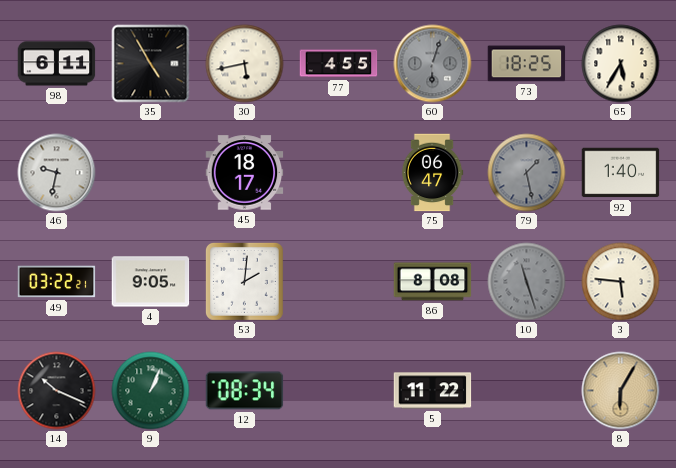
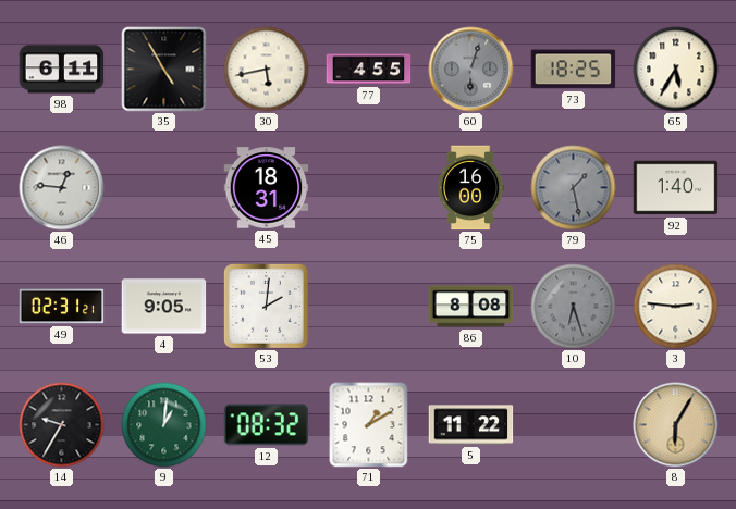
46: 9:32 -> 12:46
45: 18:17 -> 18:31
75: 06:47 -> 16:00
49: 03:22 -> 02:31
10: 11:27 -> 6:27
3: 5:46 -> 2:46
14: 10:19 -> 9:35
9: 1:04 -> 1:01
12: 08:34 -> 08:32
71: none -> 1:10
